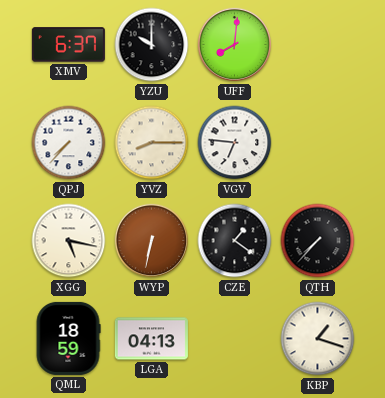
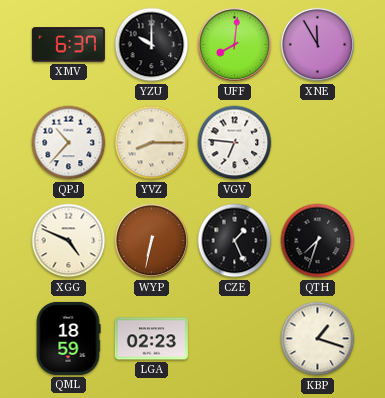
XNE: none -> 11:55
QPJ: 7:37 -> 10:37
XGG: 5:17 -> 4:49
CZE: 1:21 -> 1:26
QTH: 7:37 -> 7:33
LGA: 04:13 -> 02:23
